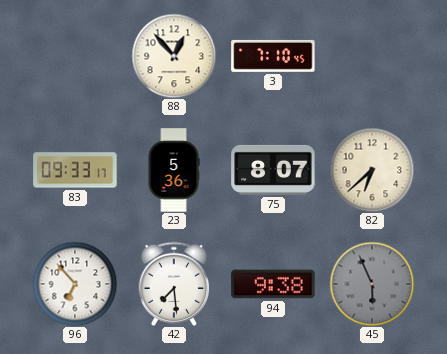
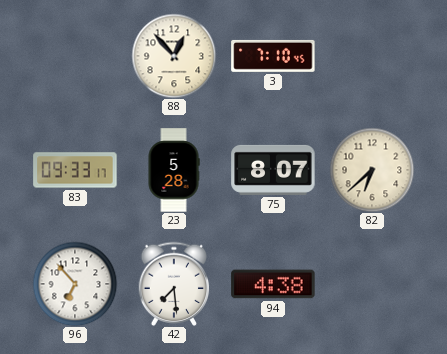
23: 5:36 -> 5:28
94: 9:38 -> 4:38
45: 5:56 -> none
